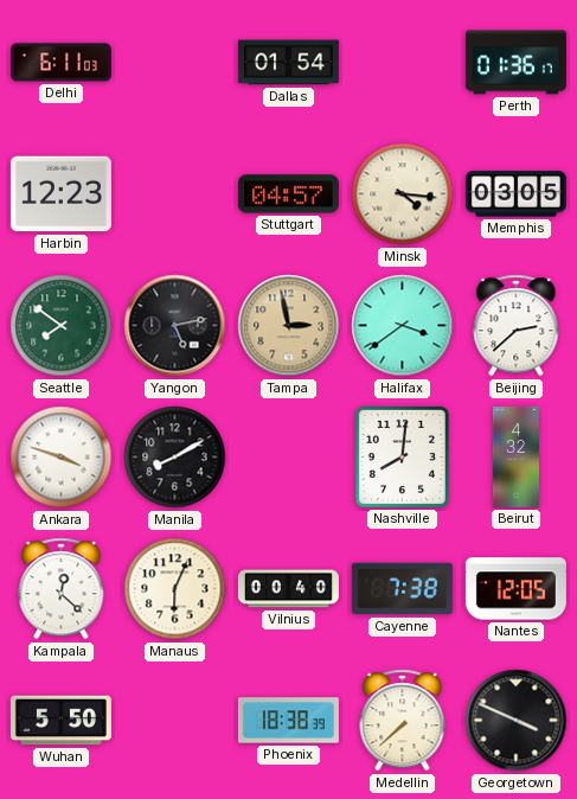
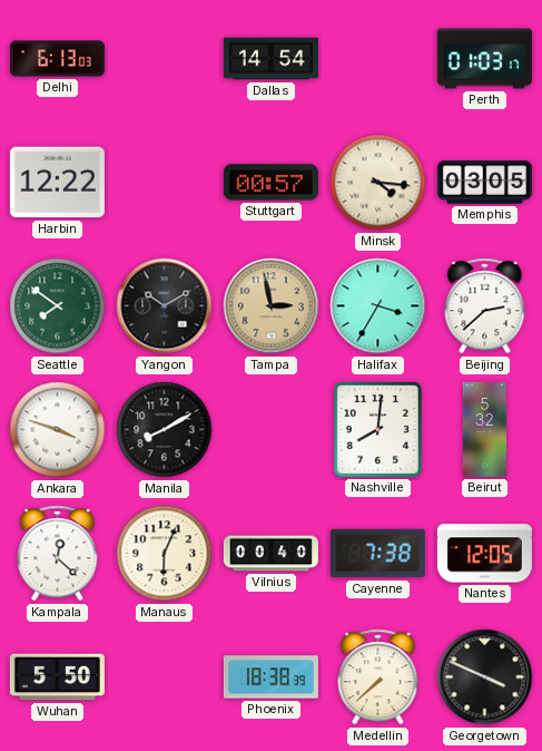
Delhi: 6:11 -> 6:13
Dallas: 01:54 -> 14:54
Perth: 01:36 -> 01:03
Harbin: 12:23 -> 12:22
Stuttgart: 04:57 -> 00:57
Yangon: 5:13 -> 10:10
Halifax: 3:39 -> 3:35
Beirut: 4:32 -> 5:32
